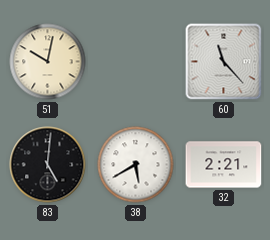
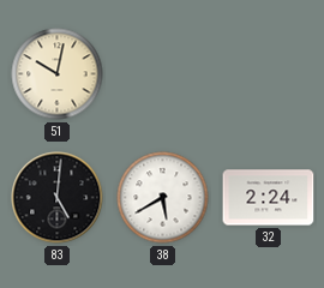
60: 11:23 -> none
32: 2:21 -> 2:24
